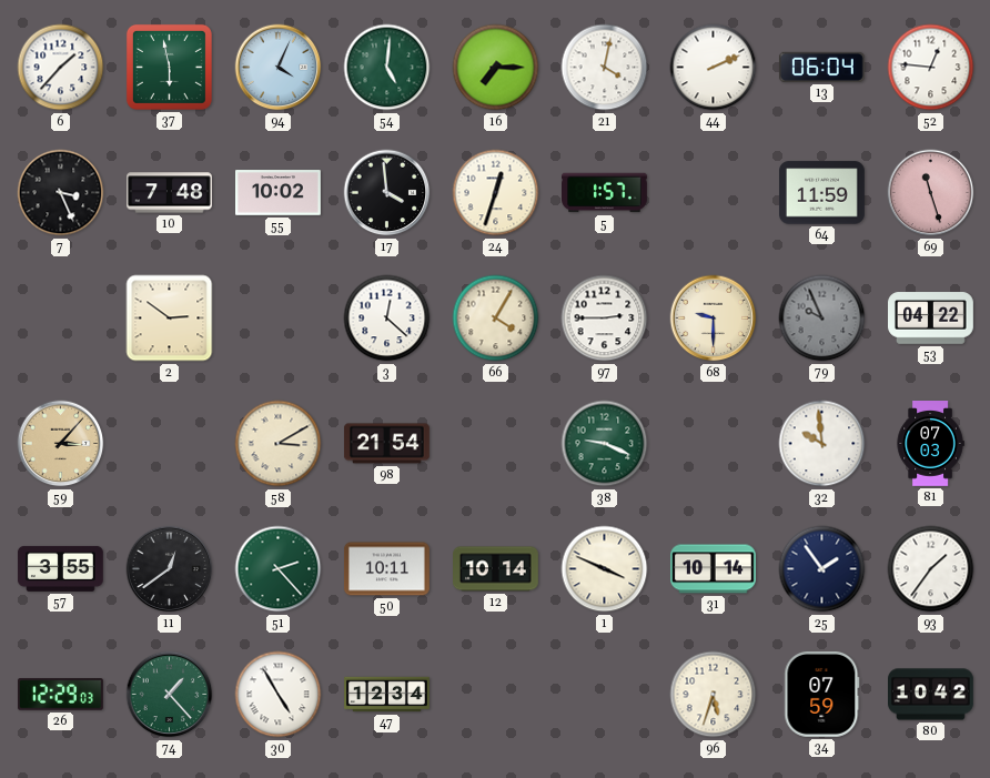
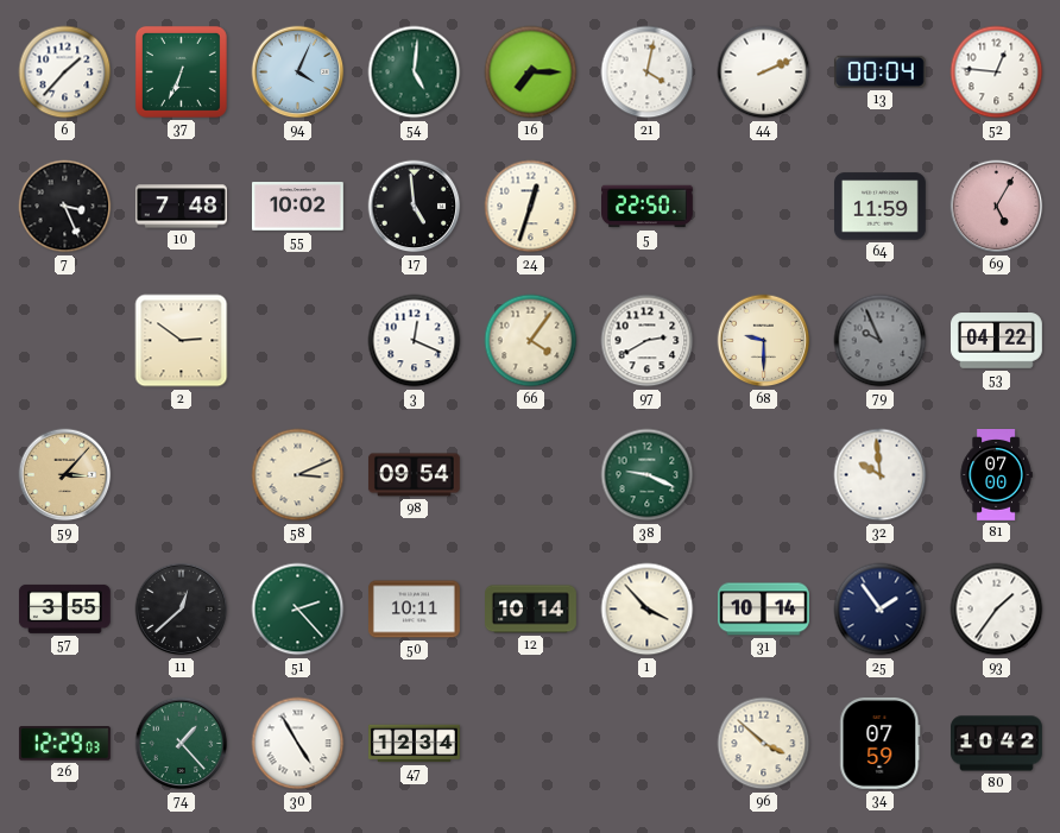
37: 5:58 -> 6:34
13: 06:04 -> 00:04
17: 3:59 -> 4:59
5: 1:57 -> 22:50
69: 11:27 -> 5:05
3: 12:22 -> 12:19
66: 4:05 -> 4:06
97: 2:45 -> 2:40
58: 3:10 -> 3:11
98: 21:54 -> 09:54
81: 07:03 -> 07:00
11: 12:39 -> 12:38
1: 3:49 -> 3:53
96: 5:33 -> 3:52
